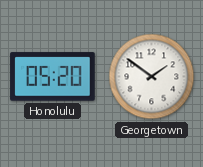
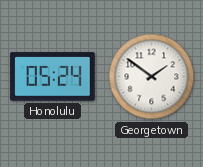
Honolulu: 05:20 -> 05:24
